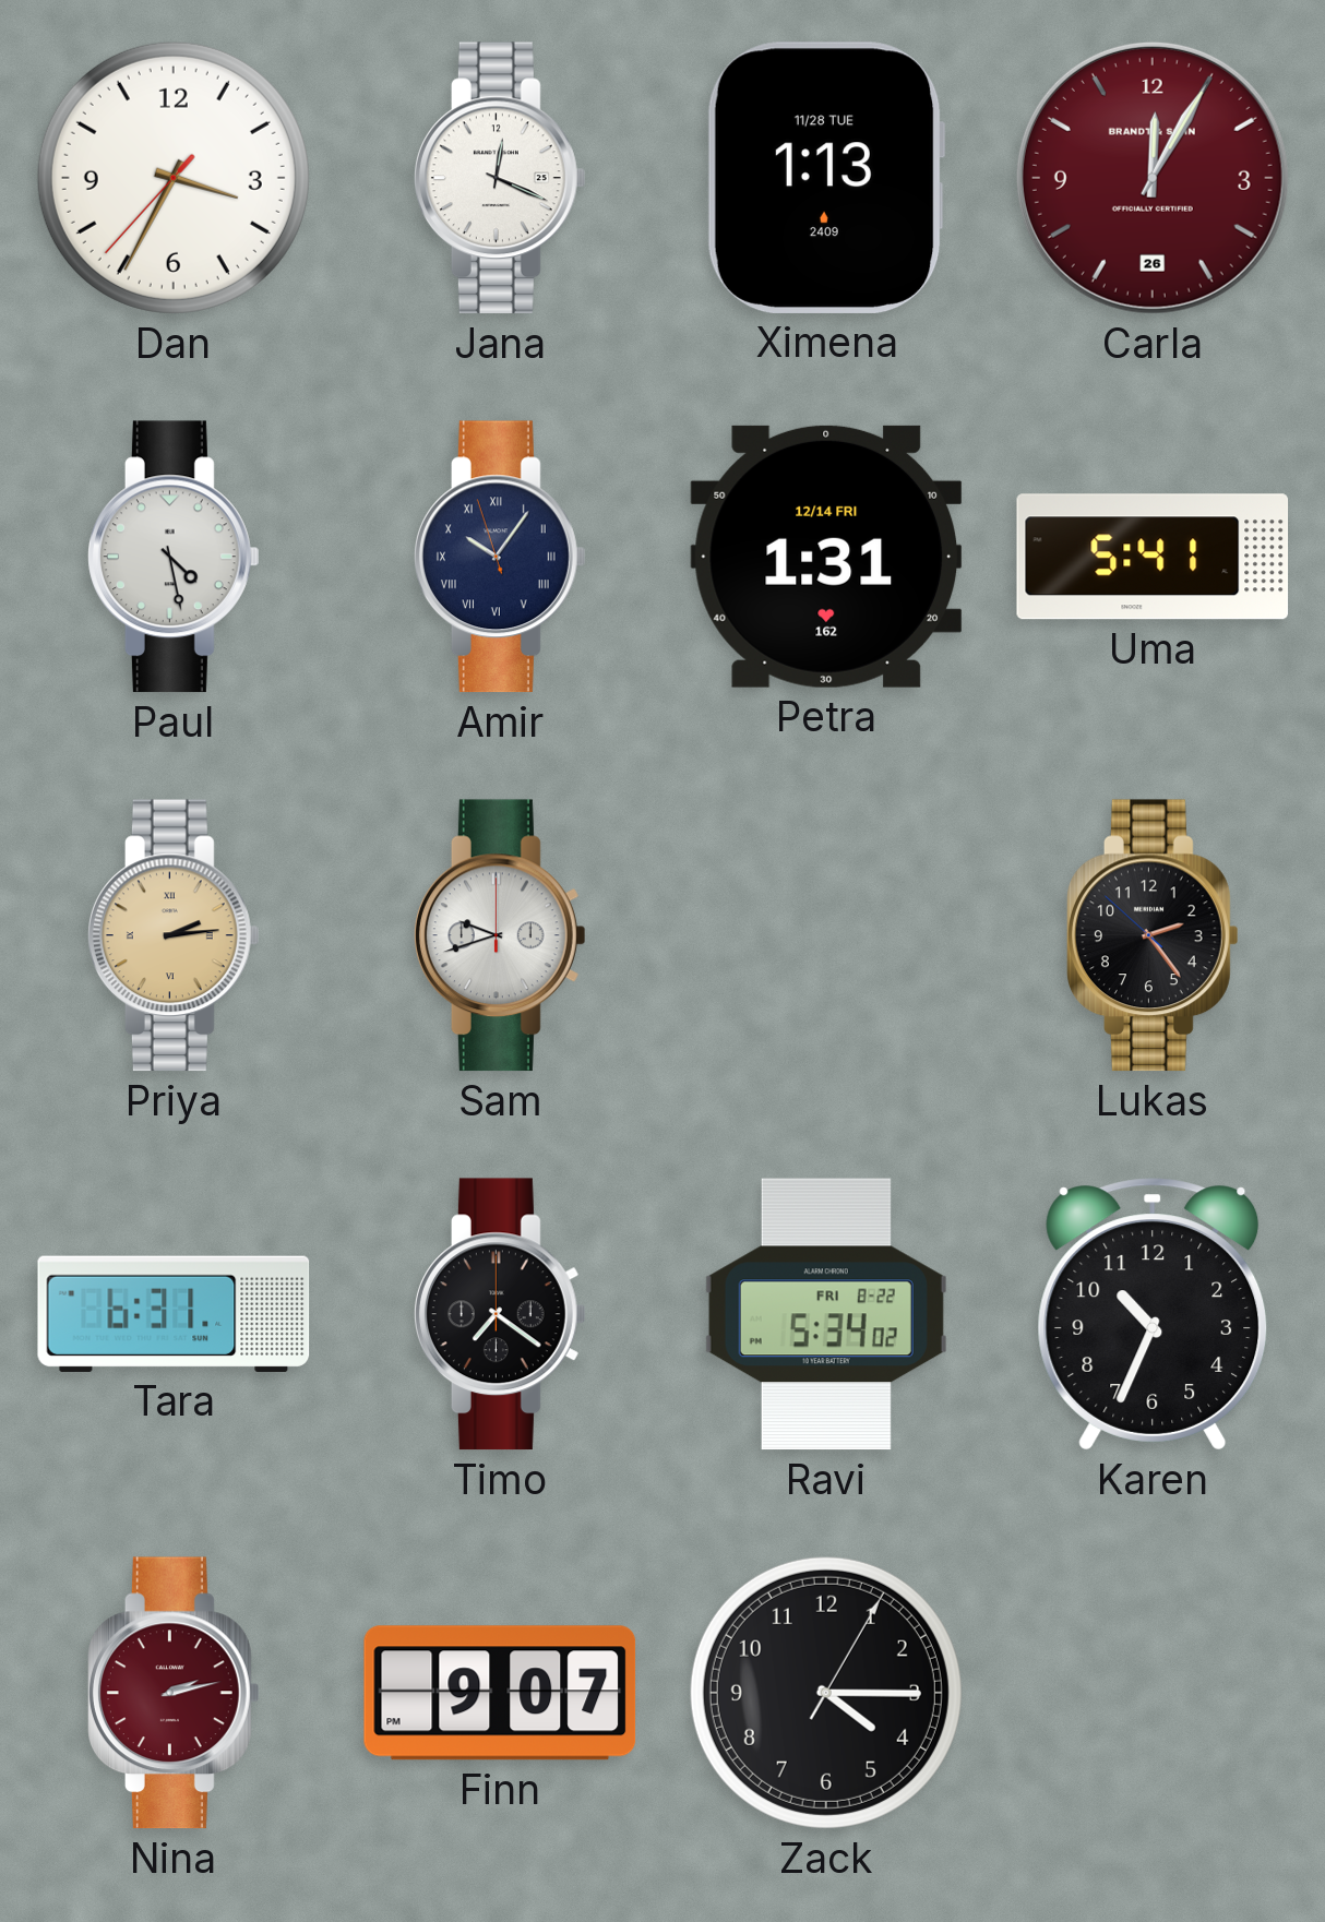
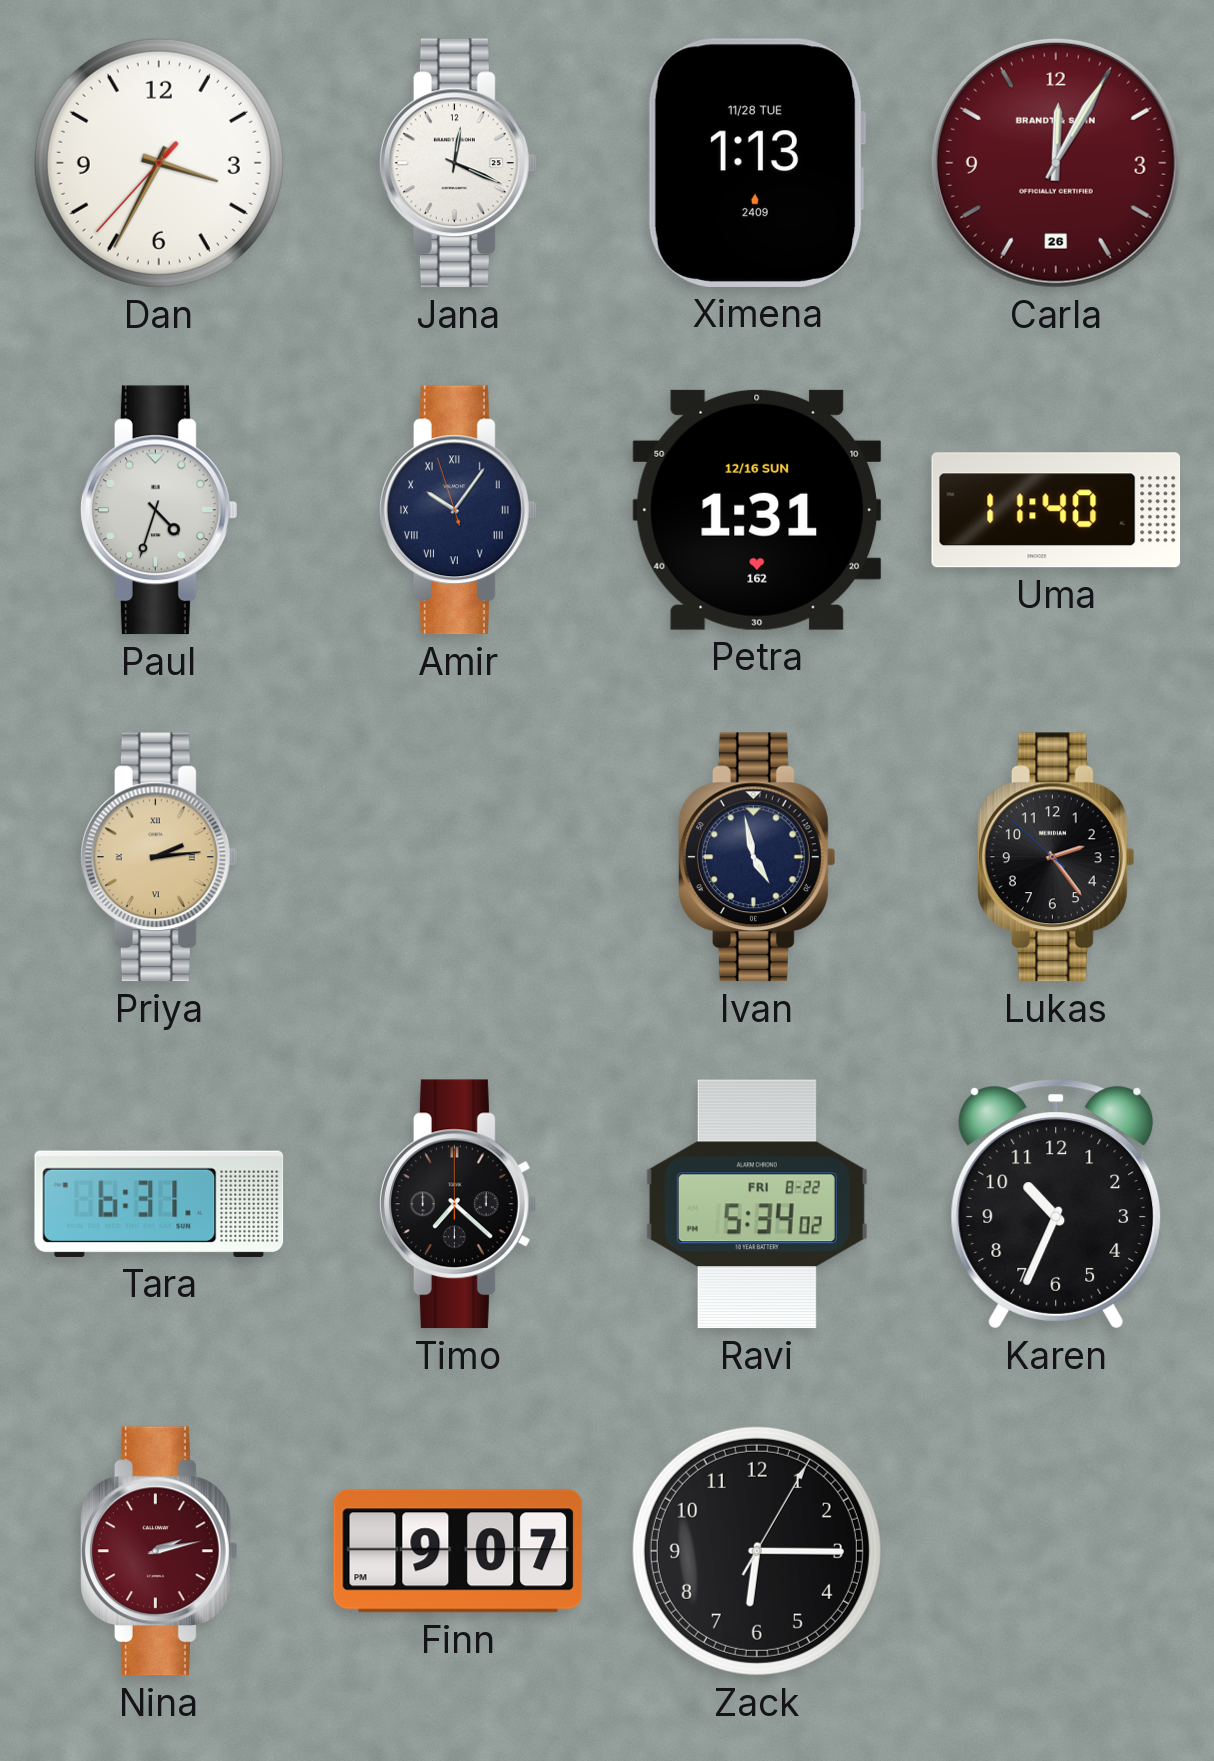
Paul: 4:28 -> 4:33
Petra date: 12/14 FRI -> 12/16 SUN
Uma: 5:41 -> 11:40
Sam: 9:42 -> none
Ivan: none -> 4:58
Timo: 7:21 -> 7:22
Zack: 4:15 -> 6:15
